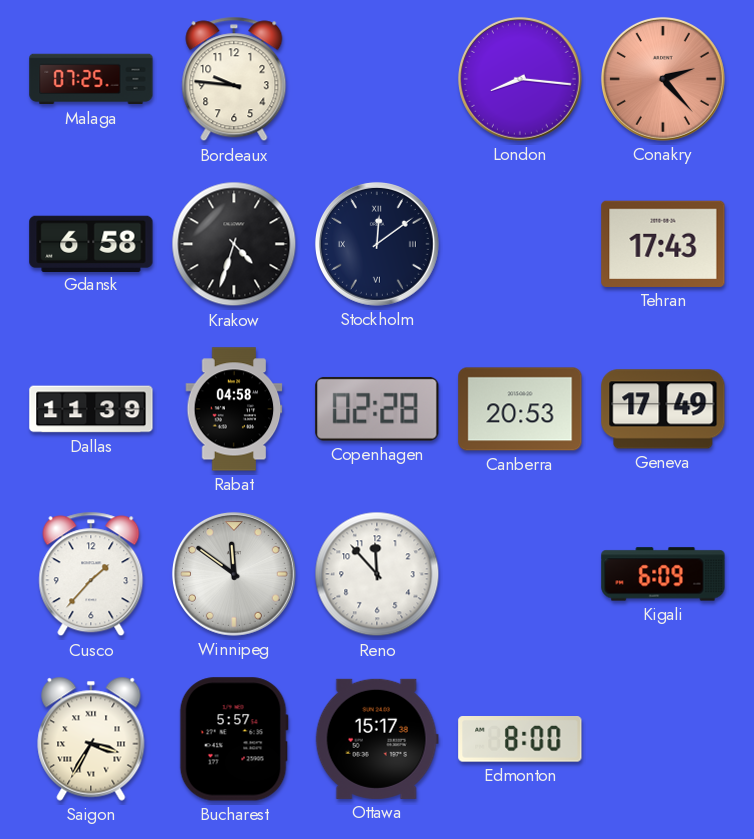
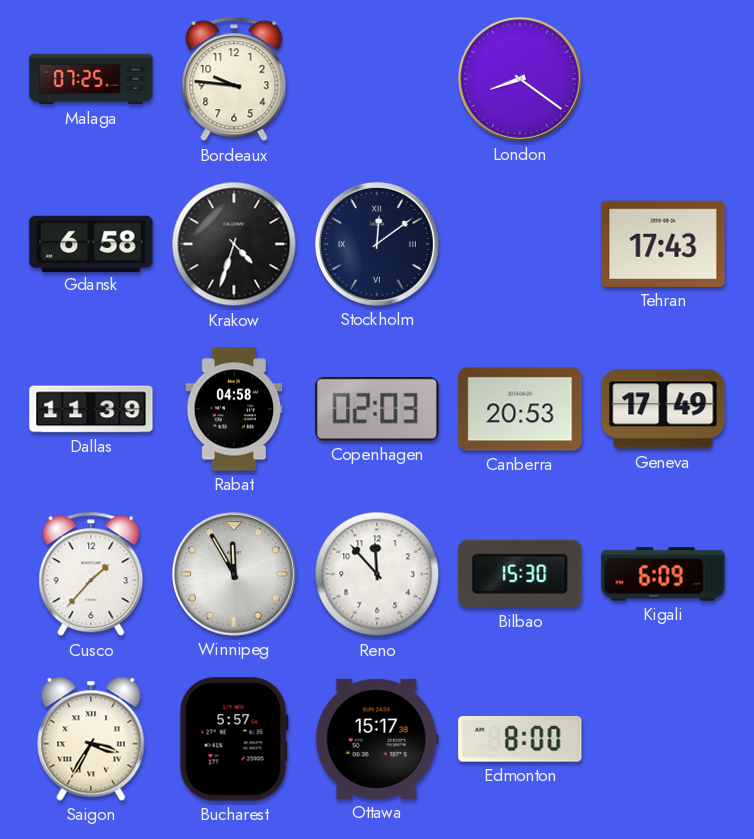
London: 8:16 -> 8:21
Conakry: 2:23 -> none
Copenhagen: 02:28 -> 02:03
Winnipeg: 11:51 -> 11:55
Bilbao: none -> 15:30
